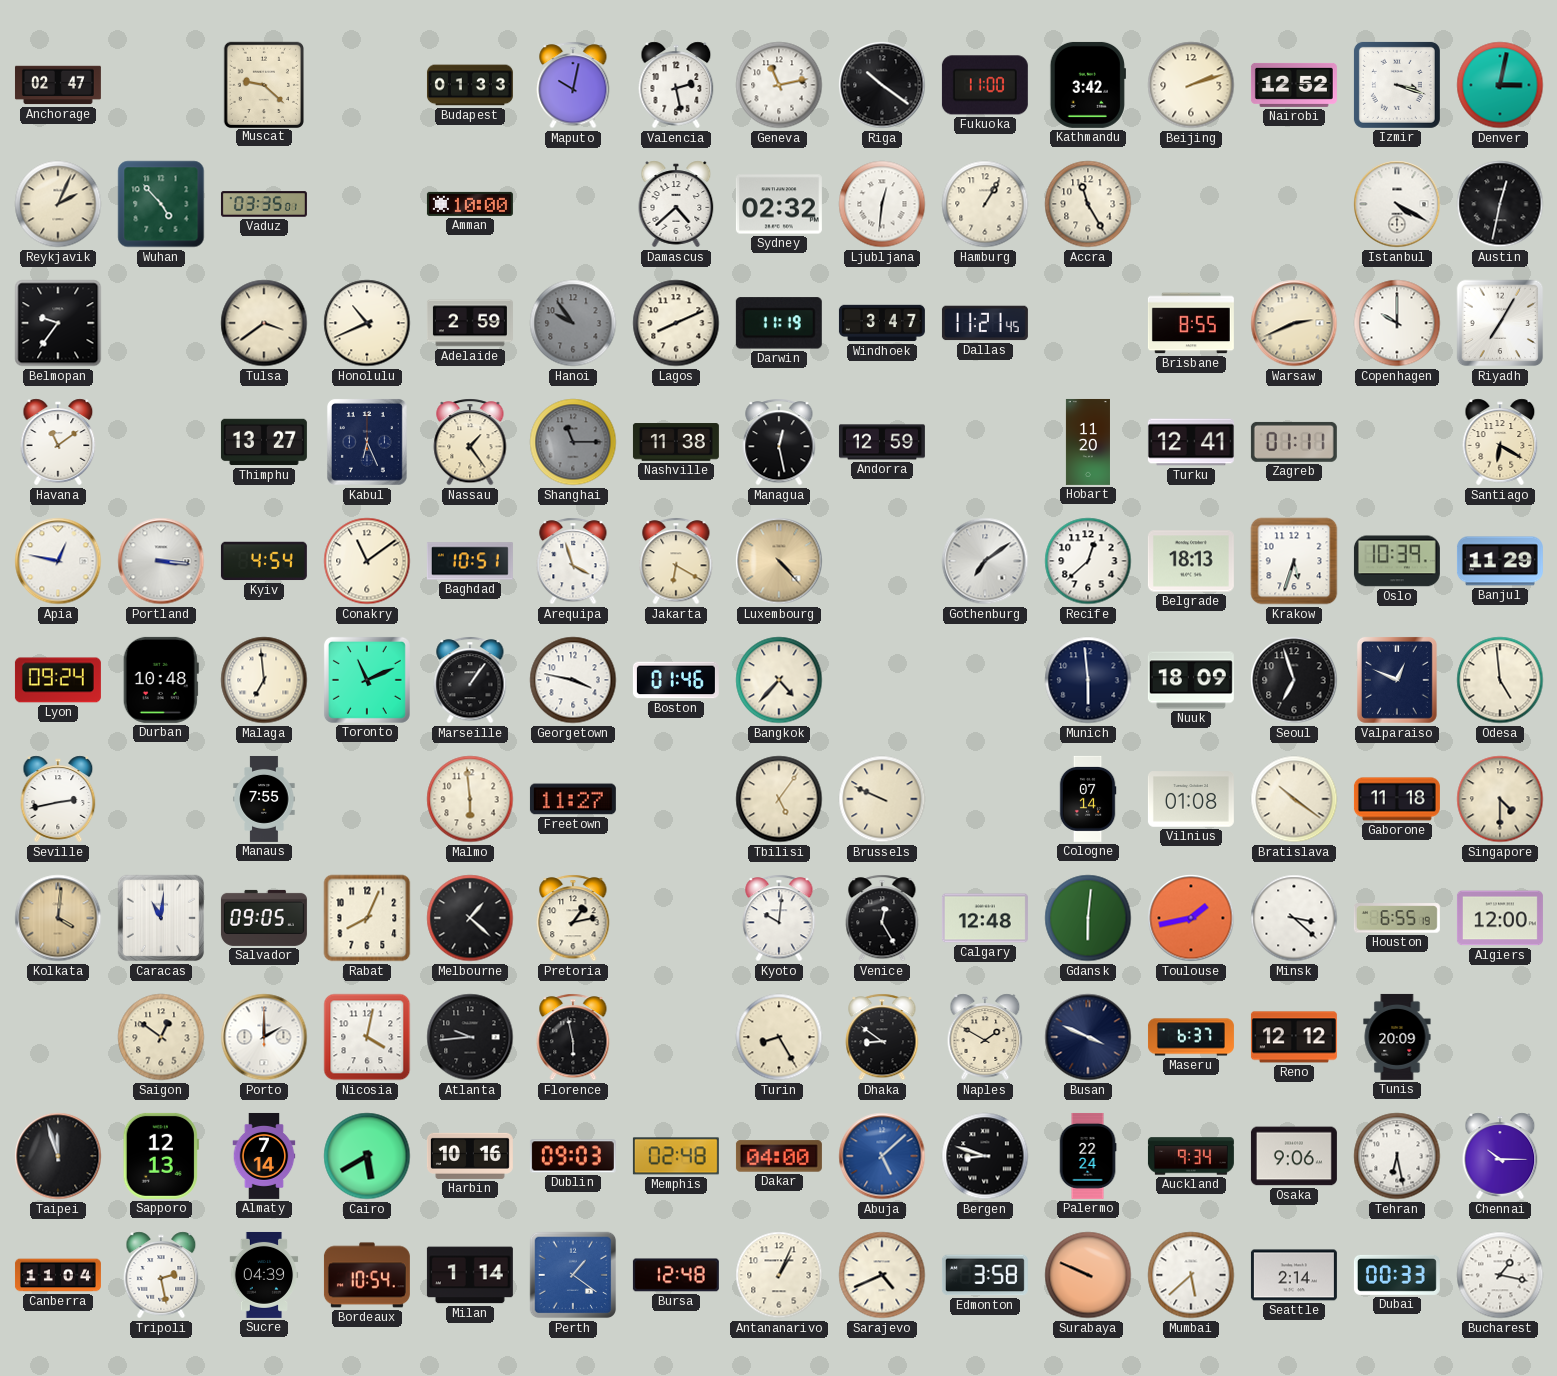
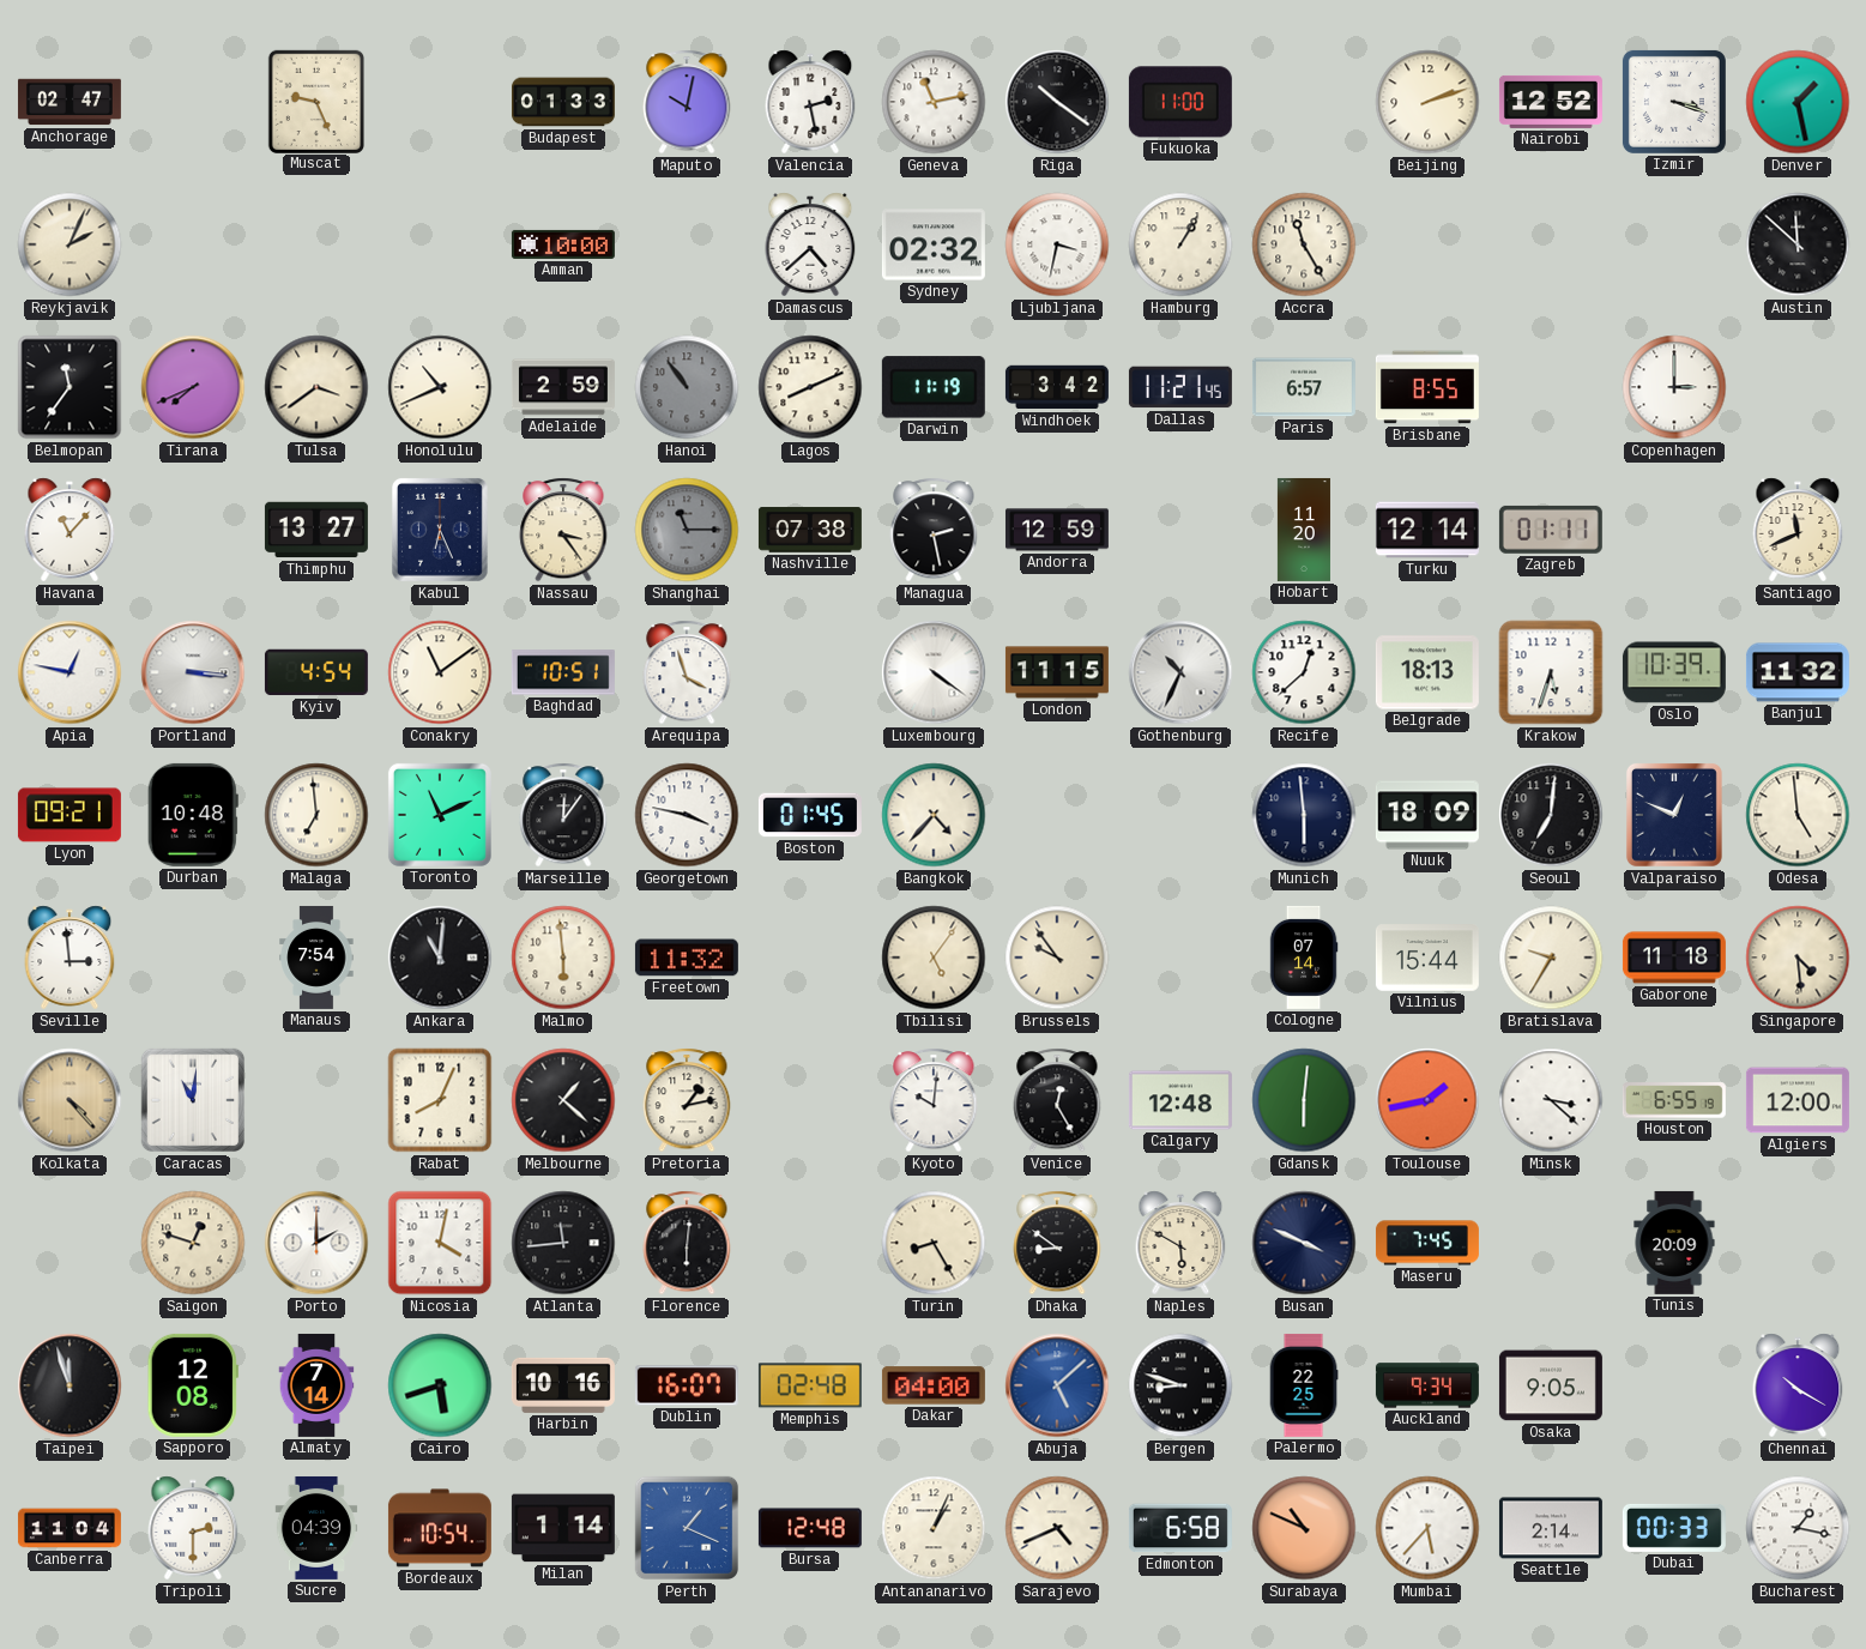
Muscat: 9:22 -> 9:26
Kathmandu: 3:42 -> none
Denver: 3:02 -> 1:28
Wuhan: 4:53 -> none
Vaduz: 03:35 -> none
Ljubljana: 12:31 -> 3:32
Istanbul: 4:20 -> none
Austin: 12:32 -> 11:52
Belmopan: 9:36 -> 11:36
Tirana: none -> 7:41
Hanoi: 9:54 -> 10:54
Windhoek: 3:47 -> 3:42
Paris: none -> 6:57
Warsaw: 2:41 -> none
Copenhagen: 10:00 -> 3:00
Riyadh: 7:05 -> none
Havana: 11:09 -> 11:07
Nassau: 1:24 -> 3:24
Nashville: 11:38 -> 07:38
Managua: 12:28 -> 2:28
Turku: 12:41 -> 12:14
Santiago: 6:20 -> 11:41
Jakarta: 6:20 -> none
Luxembourg: 4:23 -> 4:21
Luxembourg dial: champagne -> white
London: none -> 11:15
Gothenburg: 7:09 -> 10:34
Banjul: 11:29 -> 11:32
Lyon: 09:24 -> 09:21
Marseille: 1:06 -> 12:06
Boston: 01:46 -> 01:45
Seoul: 6:57 -> 7:01
Seville: 2:43 -> 2:59
Manaus: 7:55 -> 7:54
Ankara: none -> 11:01
Freetown: 11:27 -> 11:32
Brussels: 9:49 -> 9:54
Vilnius: 01:08 -> 15:44
Bratislava: 10:21 -> 9:35
Singapore: 4:30 -> 4:29
Kolkata: 4:01 -> 4:23
Salvador: 09:05 -> none
Saigon: 12:51 -> 12:48
Atlanta: 9:44 -> 11:44
Florence: 5:58 -> 6:01
Naples: 1:50 -> 5:50
Maseru: 6:37 -> 7:45
Reno: 12:12 -> none
Sapporo: 12:13 -> 12:08
Cairo: 5:40 -> 5:42
Dublin: 09:03 -> 16:07
Palermo: 22:24 -> 22:25
Osaka: 9:06 -> 9:05
Tehran: 6:28 -> none
Chennai: 10:15 -> 10:20
Tripoli: 2:28 -> 2:30
Perth: 1:21 -> 1:19
Edmonton: 3:58 -> 6:58
Surabaya: 9:49 -> 10:49
Mumbai: 5:38 -> 5:37
